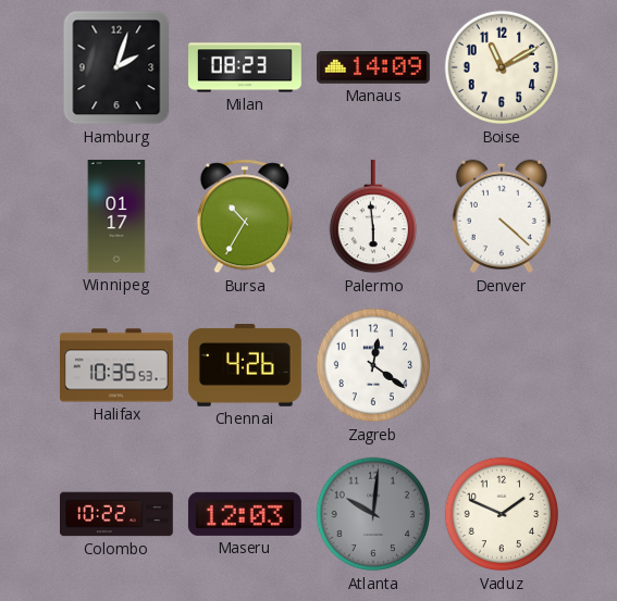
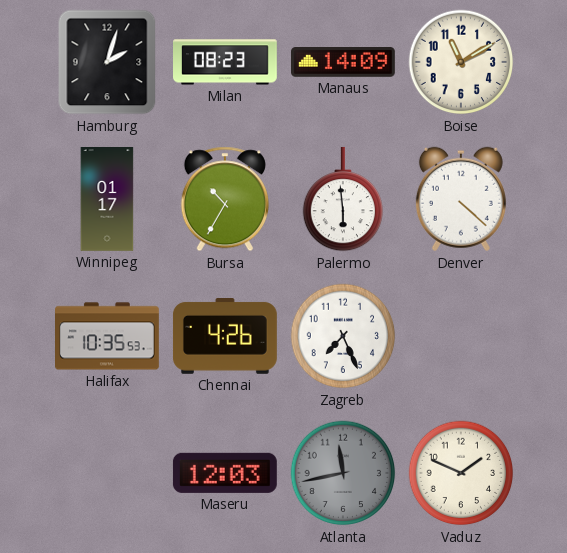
Zagreb: 12:21 -> 7:26
Colombo: 10:22 -> none
Atlanta: 10:01 -> 11:43
